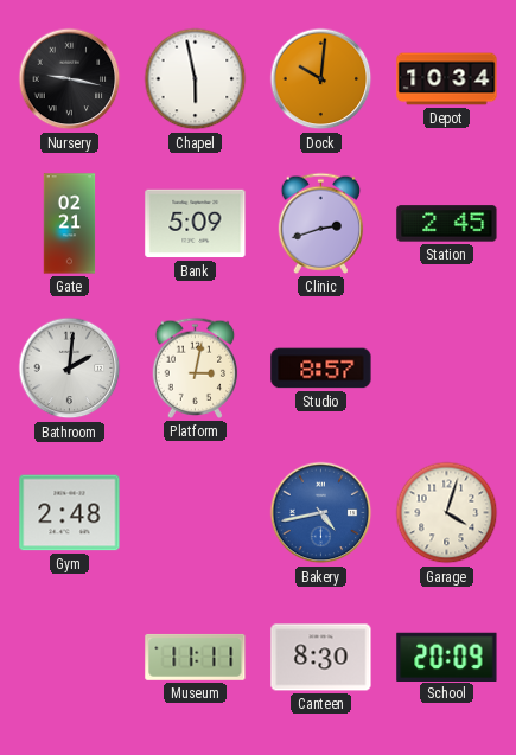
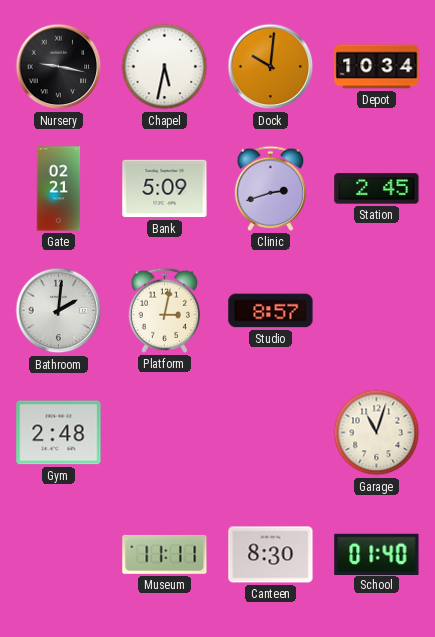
Chapel: 5:58 -> 5:32
Bakery: 4:43 -> none
Garage: 4:03 -> 11:03
School: 20:09 -> 01:40
